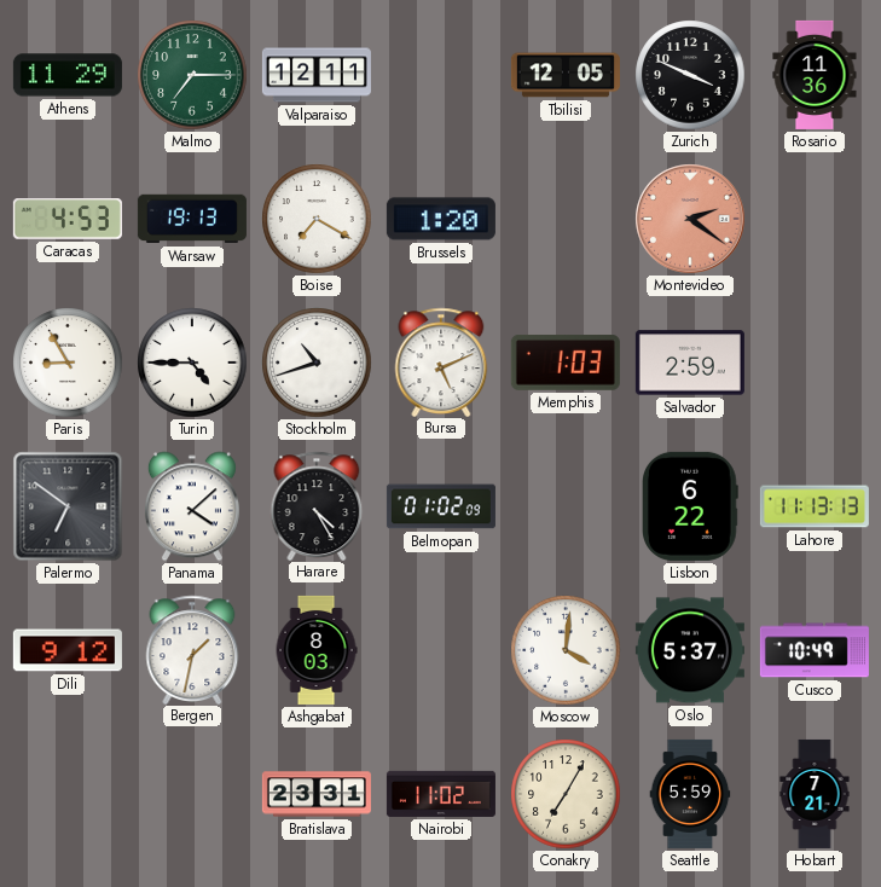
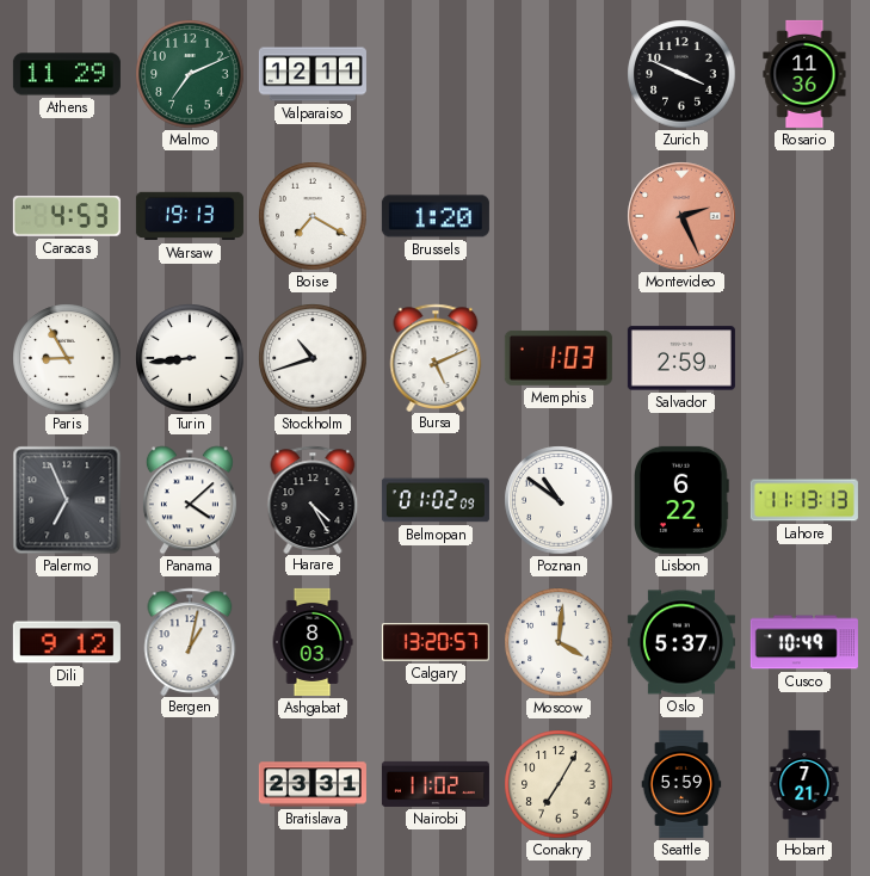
Malmo: 7:15 -> 7:11
Tbilisi: 12:05 -> none
Montevideo: 2:21 -> 2:26
Turin: 4:45 -> 8:44
Palermo: 6:51 -> 6:56
Poznan: none -> 10:51
Bergen: 1:32 -> 1:02
Calgary: none -> 13:20
